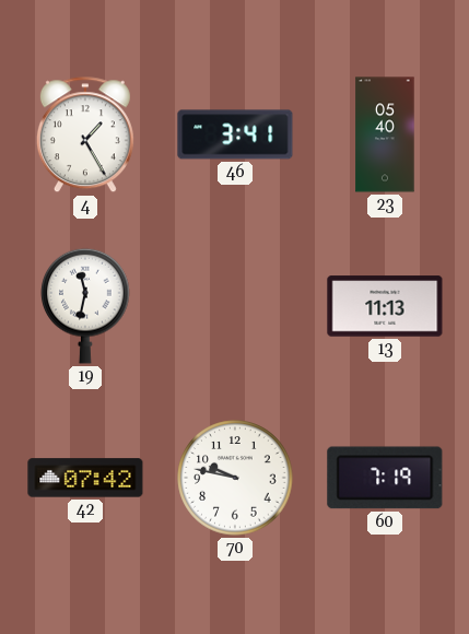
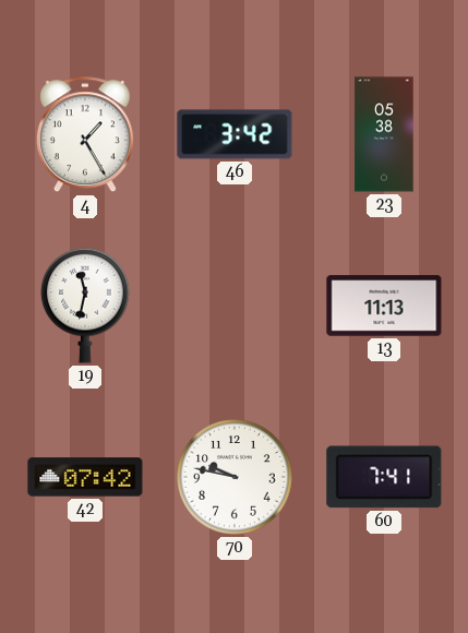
46: 3:41 -> 3:42
23: 05:40 -> 05:38
60: 7:19 -> 7:41
